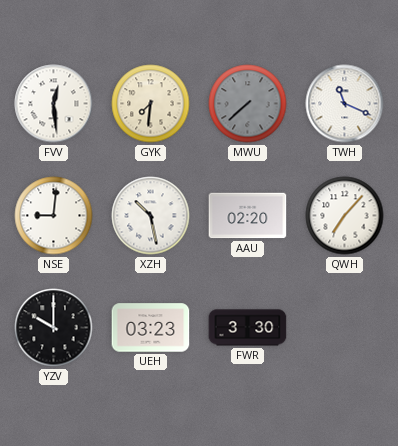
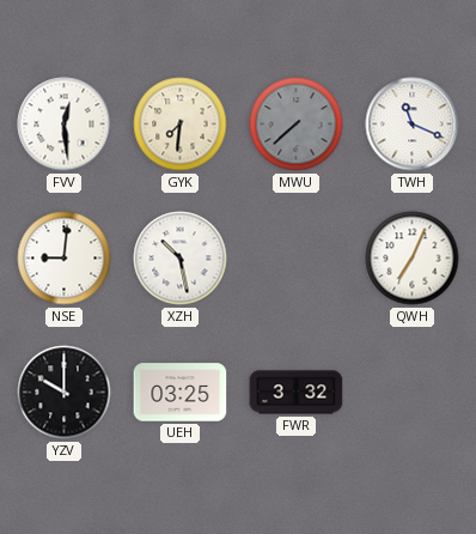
AAU: 02:20 -> none
QWH: 7:07 -> 7:04
UEH: 03:23 -> 03:25
FWR: 3:30 -> 3:32
